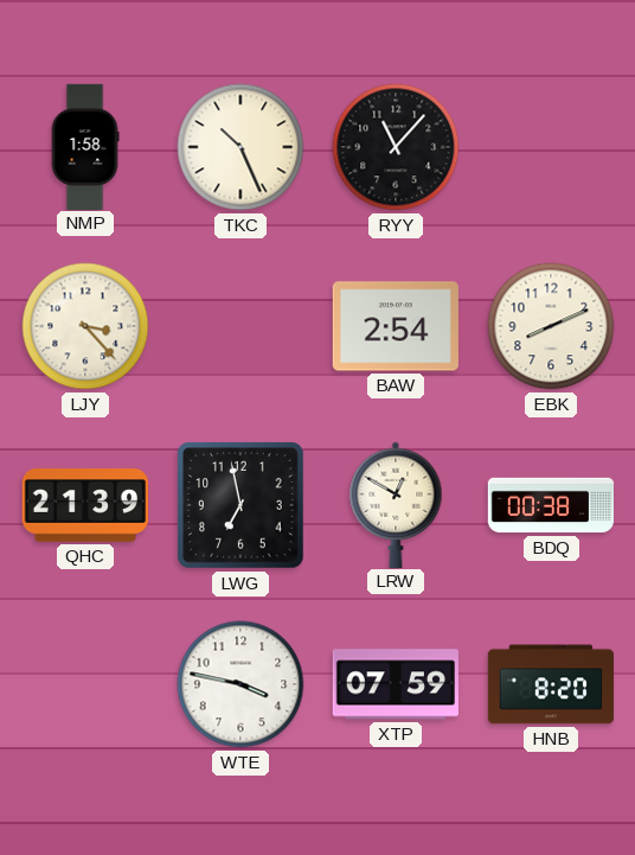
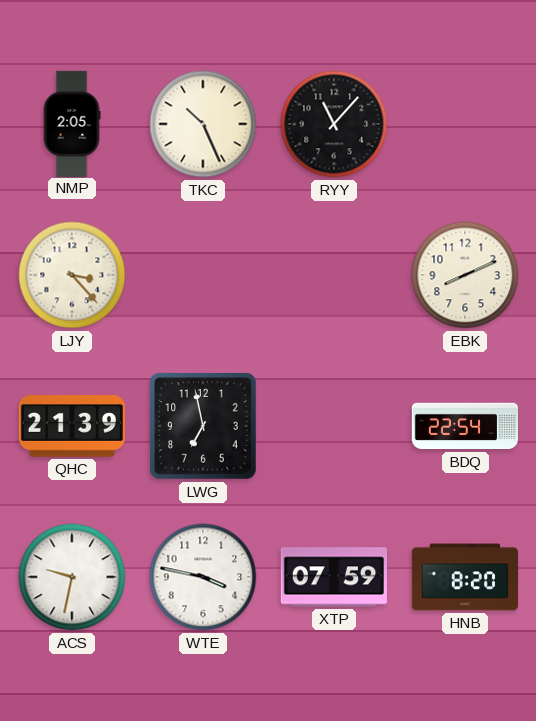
NMP: 1:58 -> 2:05
BAW: 2:54 -> none
LRW: 12:50 -> none
BDQ: 00:38 -> 22:54
ACS: none -> 9:32
